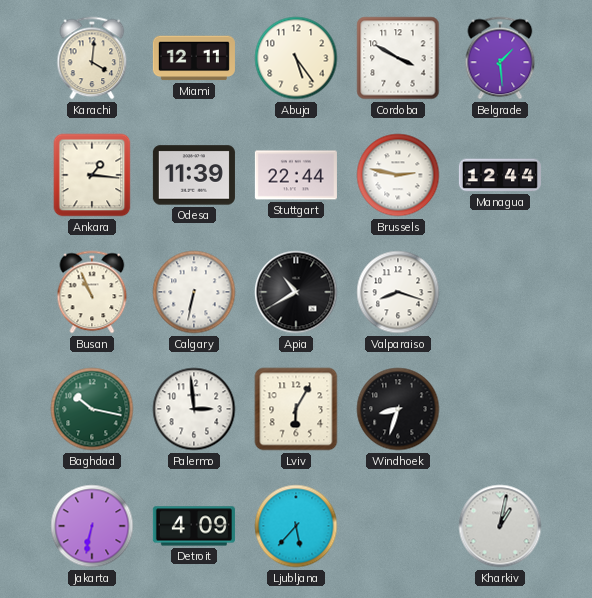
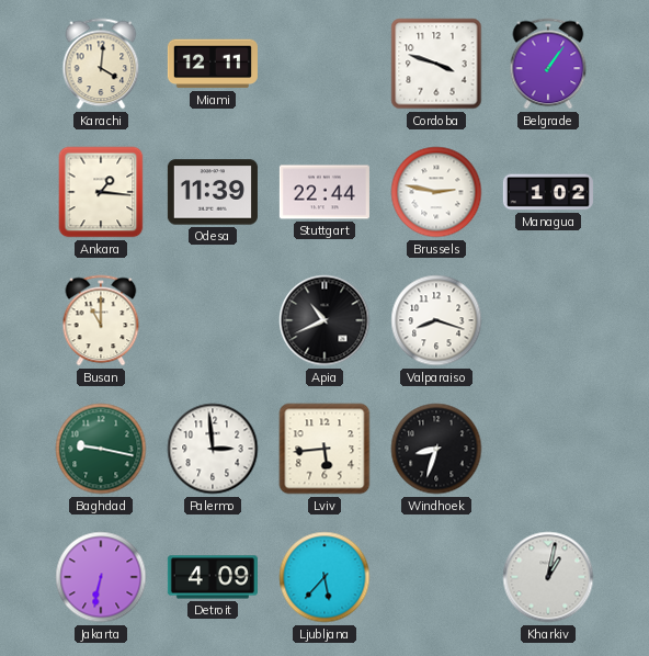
Abuja: 5:24 -> none
Cordoba: 3:50 -> 3:48
Belgrade: 1:29 -> 1:06
Managua: 12:44 -> 1:02
Busan: 10:56 -> 11:00
Calgary: 6:32 -> none
Apia: 10:40 -> 10:41
Baghdad: 10:17 -> 9:17
Lviv: 6:05 -> 5:44
